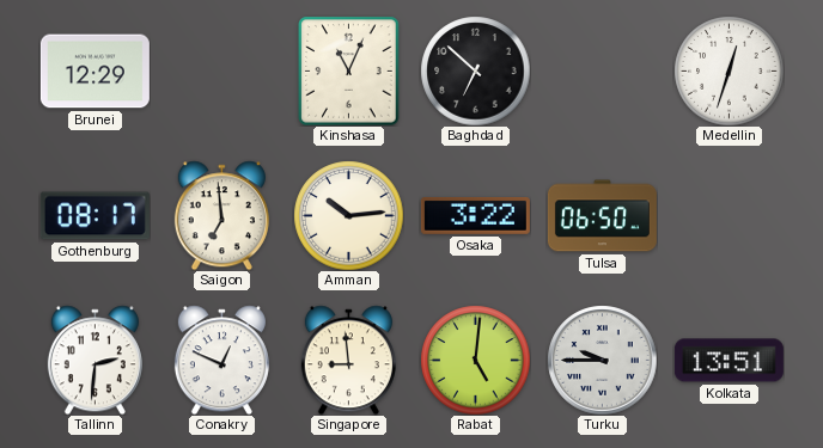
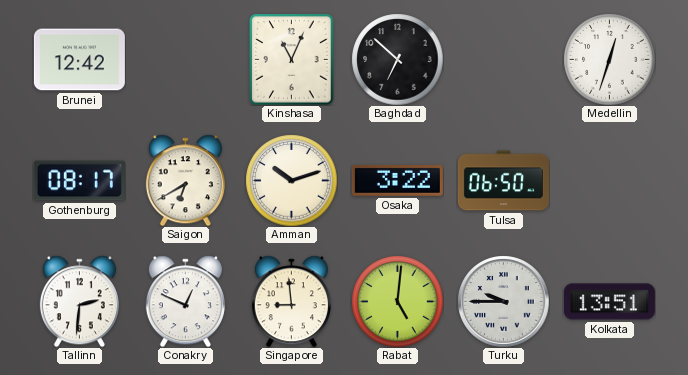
Brunei: 12:29 -> 12:42
Saigon: 6:59 -> 6:40
Amman: 10:14 -> 10:12
